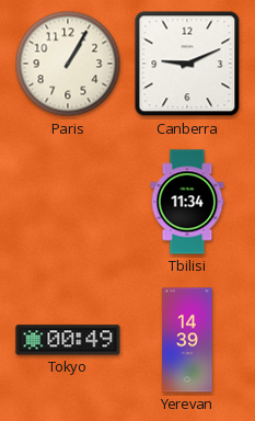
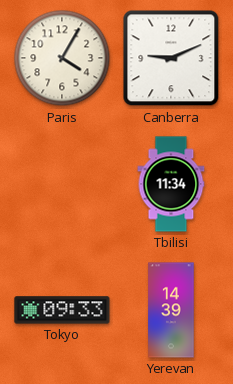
Paris: 1:05 -> 4:05
Tokyo: 00:49 -> 09:33
